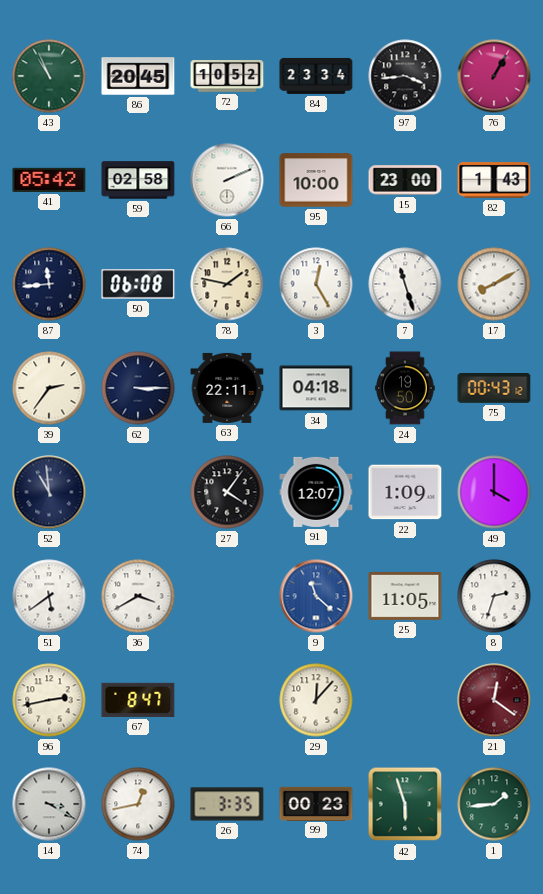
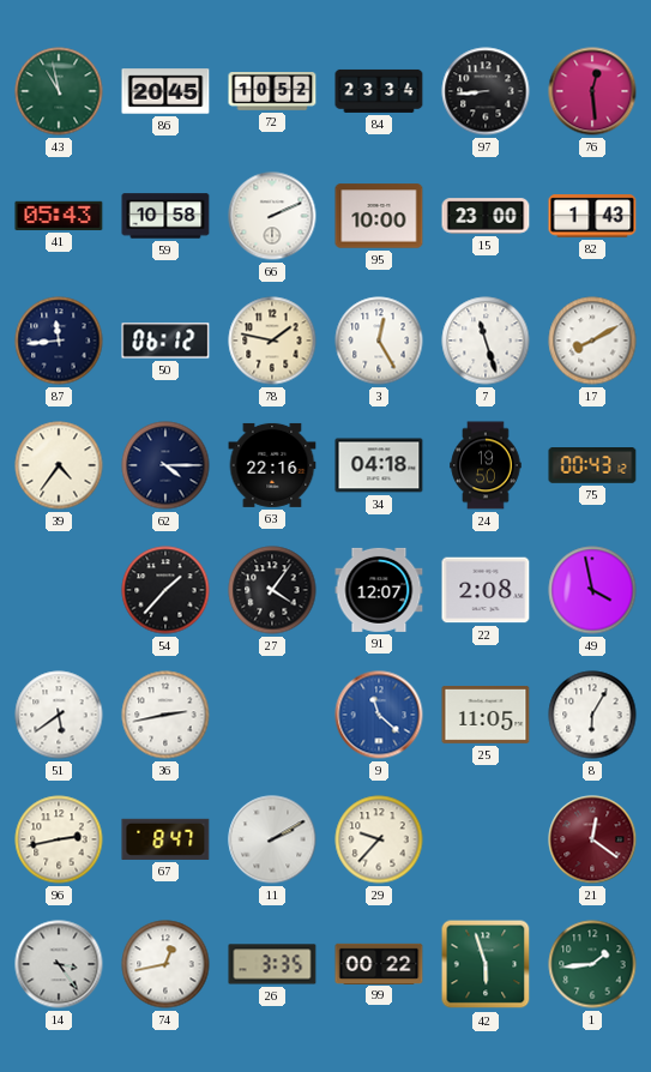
43: 10:56 -> 10:58
97: 3:44 -> 8:44
76: 1:05 -> 12:29
41: 05:42 -> 05:43
59: 02:58 -> 10:58
50: 06:08 -> 06:12
39: 2:36 -> 4:36
62: 3:15 -> 4:15
63: 22:11 -> 22:16
52: 10:59 -> none
54: none -> 1:37
22: 1:09 -> 2:08
49: 4:00 -> 3:58
36: 3:40 -> 2:43
8: 2:33 -> 6:05
11: none -> 2:10
29: 12:07 -> 9:37
14: 3:20 -> 3:24
99: 00:23 -> 00:22
